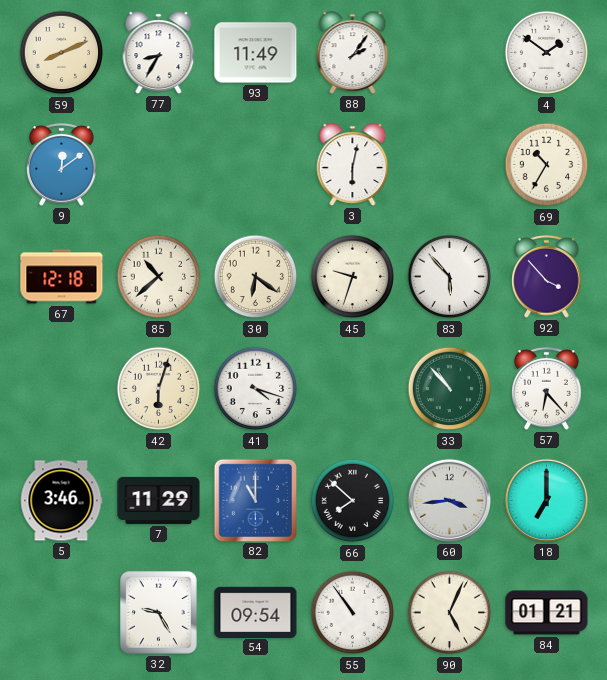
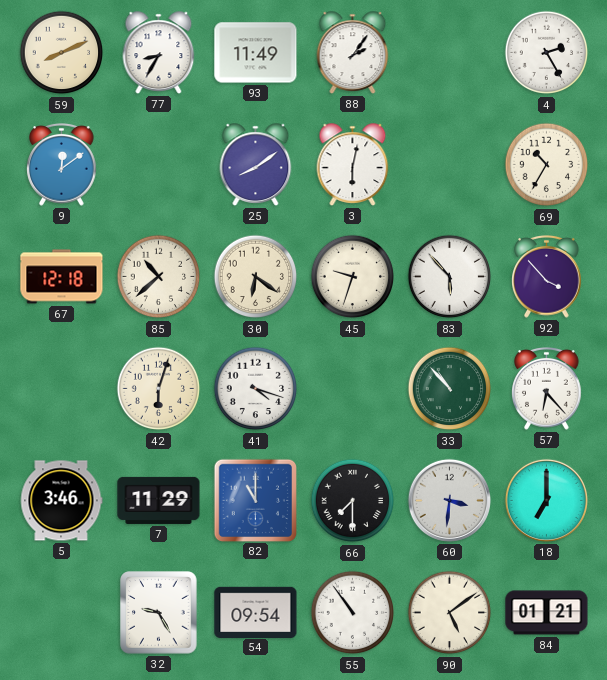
4: 1:51 -> 2:25
25: none -> 8:09
66: 7:52 -> 7:30
60: 3:44 -> 3:31
90: 5:04 -> 5:09
